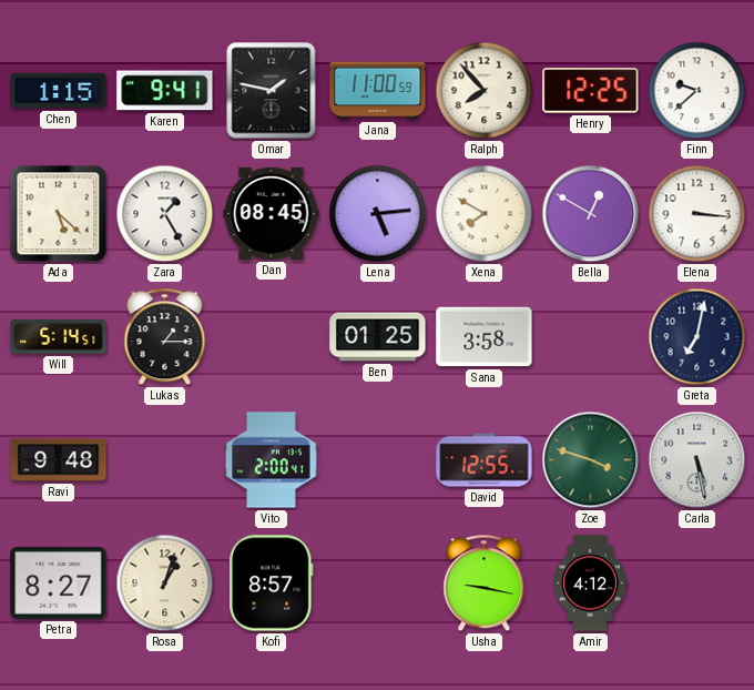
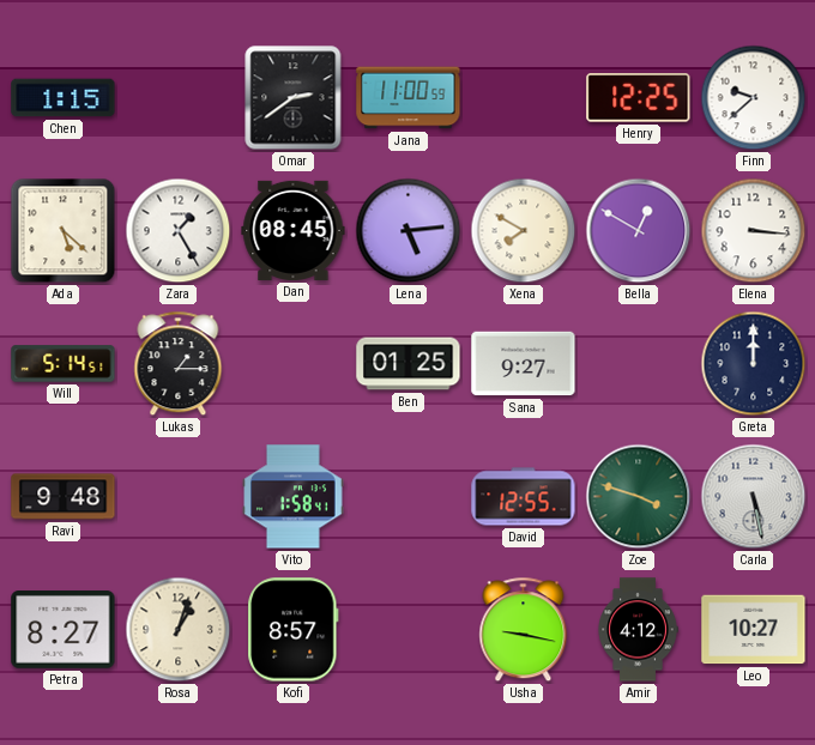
Karen: 9:41 -> none
Omar: 1:47 -> 2:39
Ralph: 7:53 -> none
Sana: 3:58 -> 9:27
Greta: 7:02 -> 12:00
Vito: 2:00 -> 1:58
Leo: none -> 10:27
